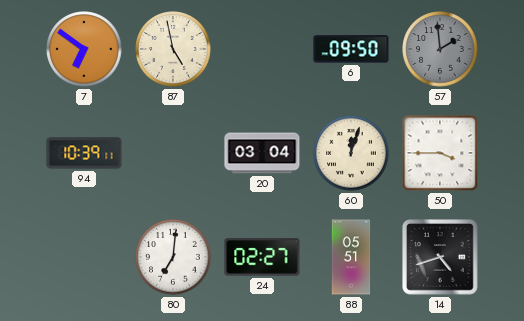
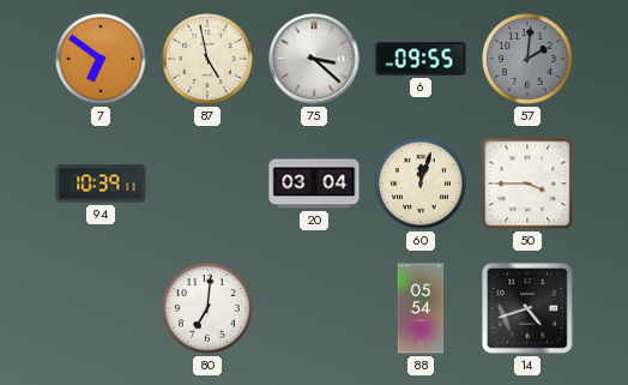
75: none -> 3:22
6: 09:50 -> 09:55
57: 1:59 -> 2:01
24: 02:27 -> none
88: 05:51 -> 05:54
